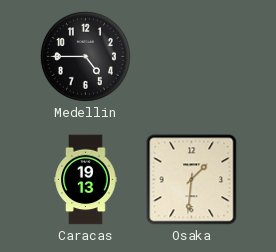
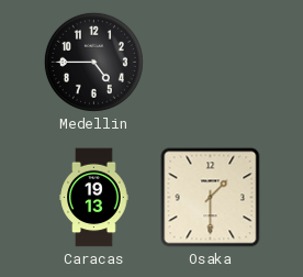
Osaka: 1:31 -> 1:30
